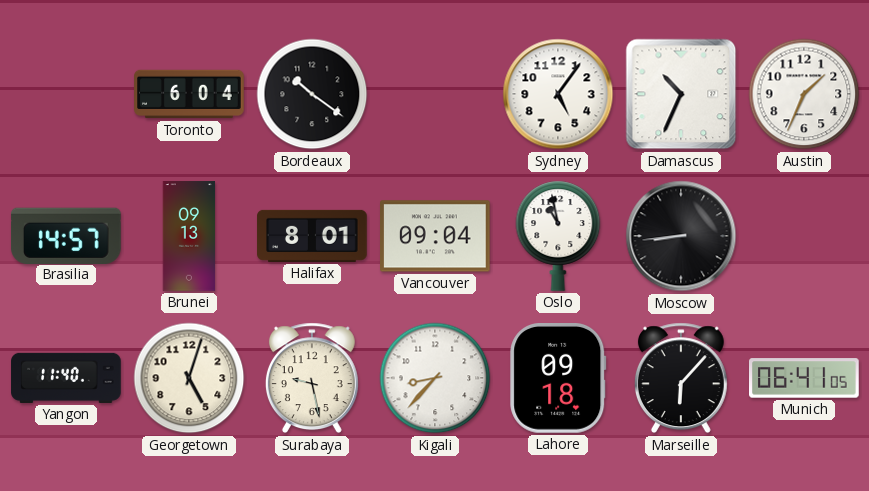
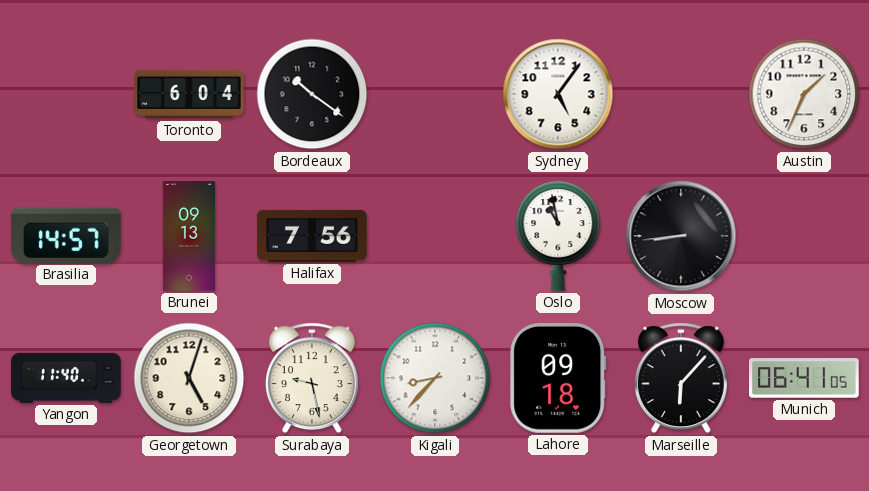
Damascus: 10:34 -> none
Halifax: 8:01 -> 7:56
Vancouver: 09:04 -> none
